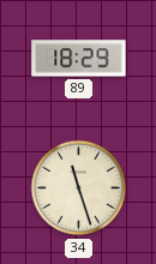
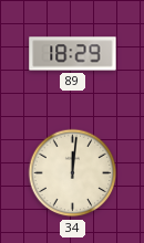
34: 11:27 -> 12:01
